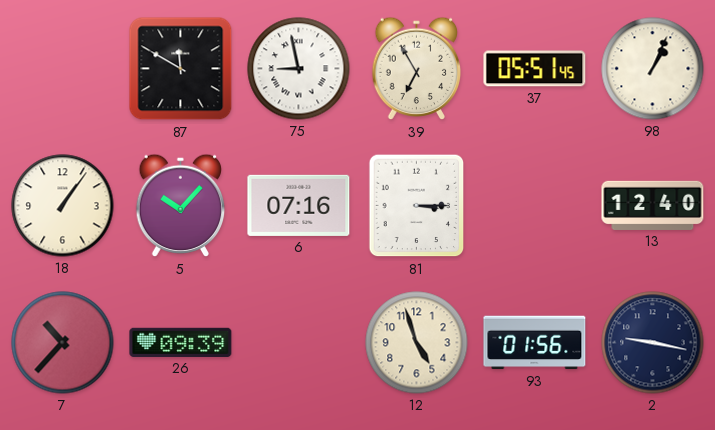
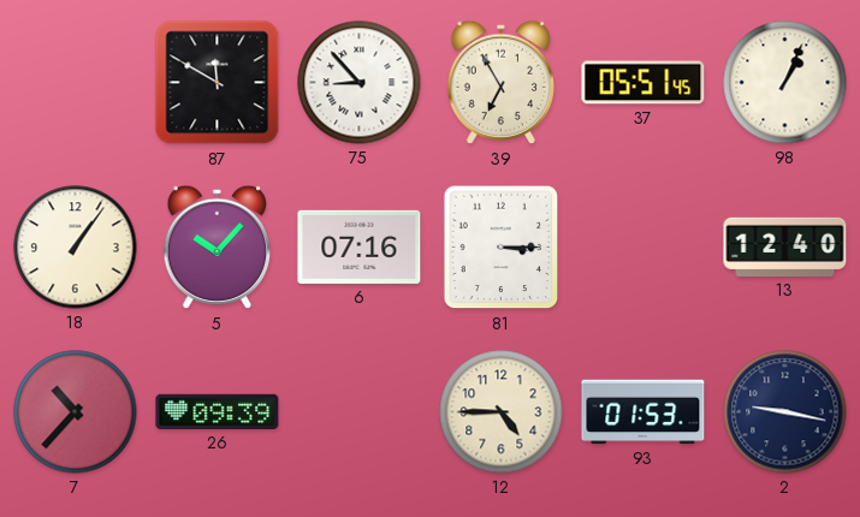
75: 8:58 -> 8:53
12: 4:57 -> 4:45
93: 01:56 -> 01:53
